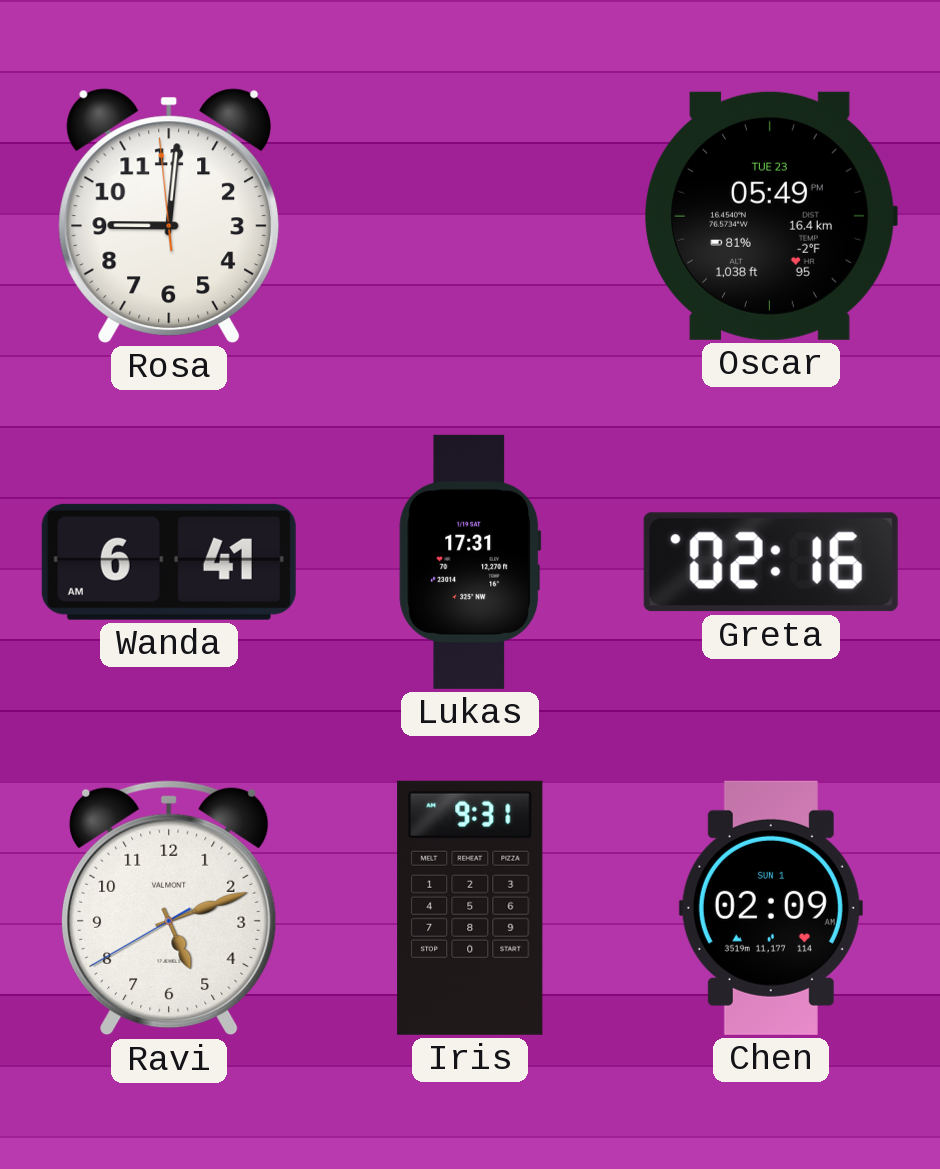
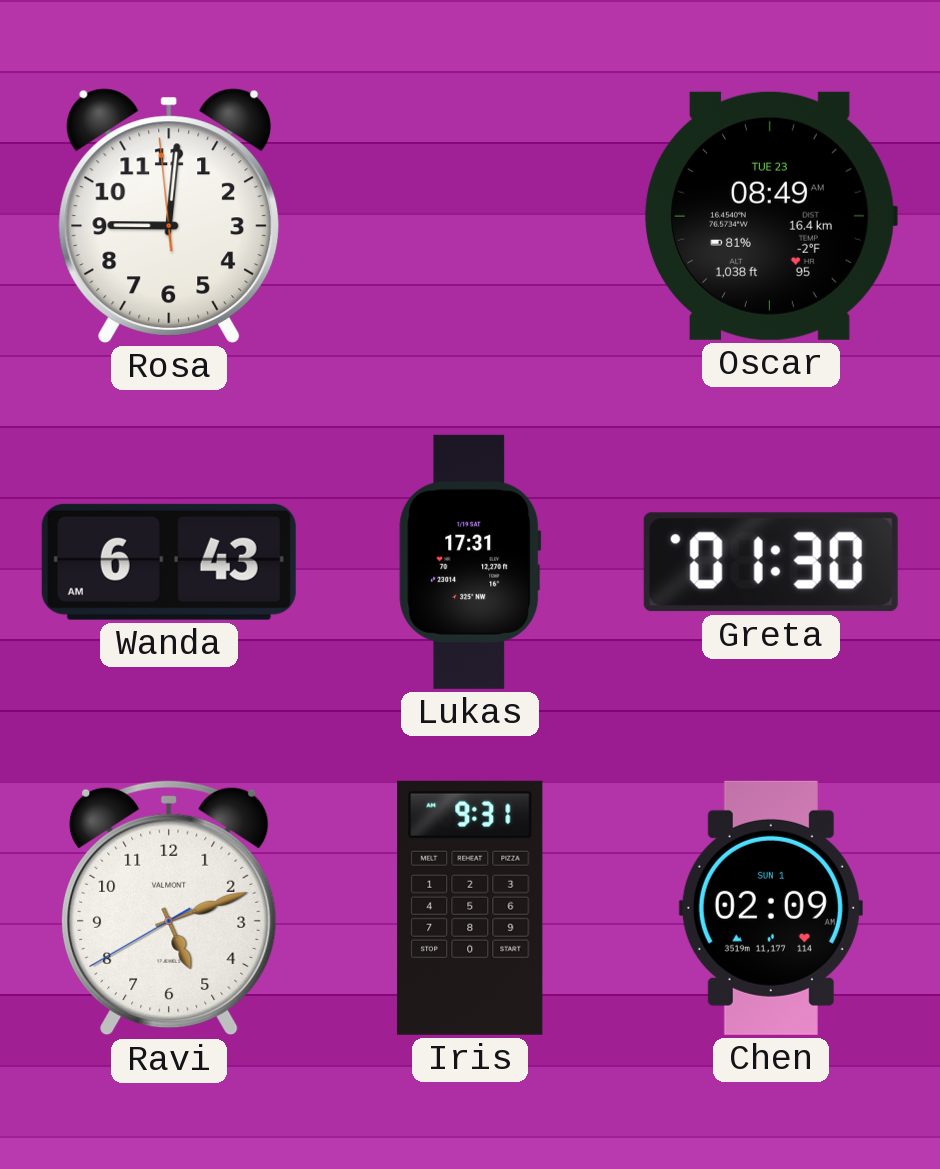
Oscar: 05:49 -> 08:49
Wanda: 6:41 -> 6:43
Greta: 02:16 -> 01:30
